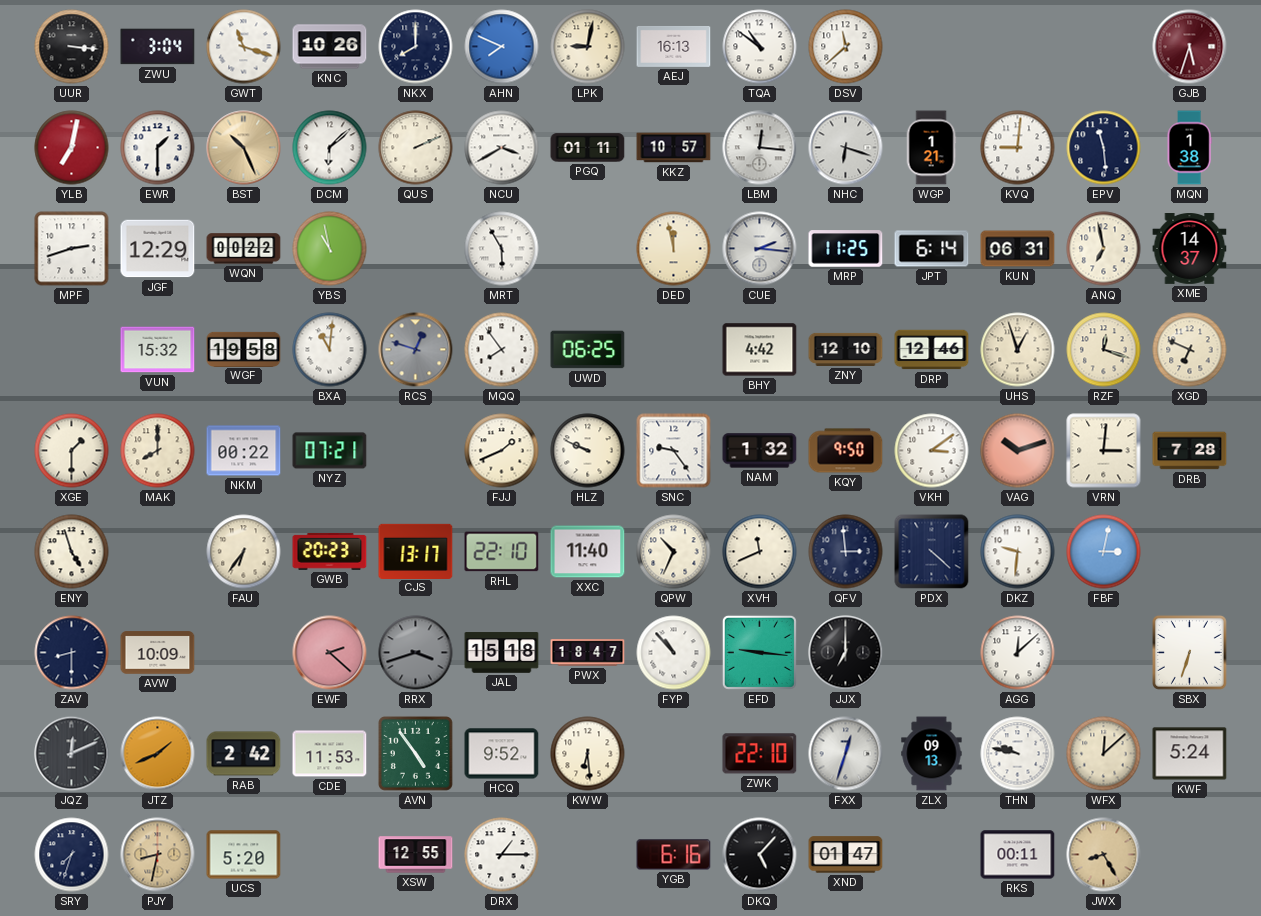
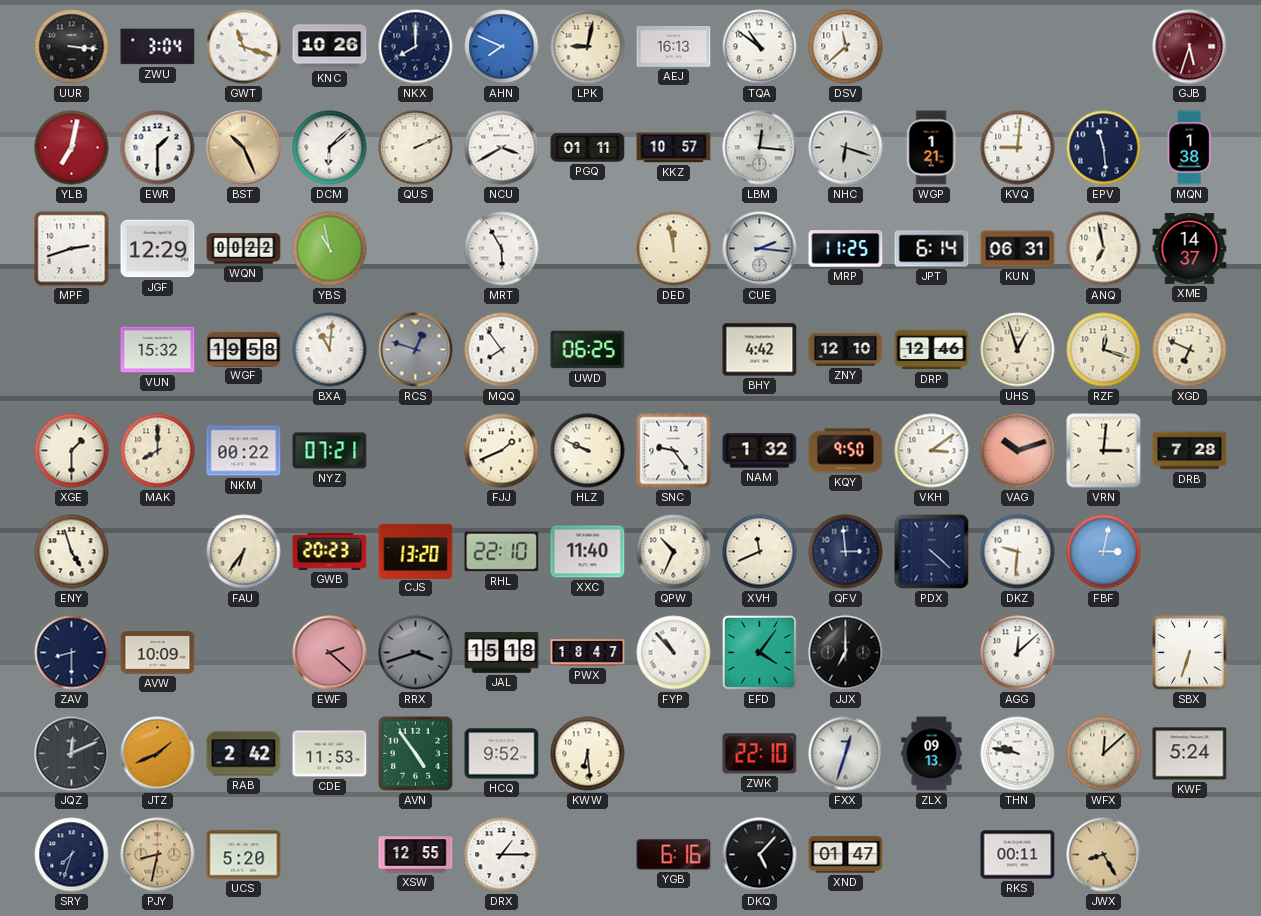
CJS: 13:17 -> 13:20
EFD: 9:16 -> 4:06
